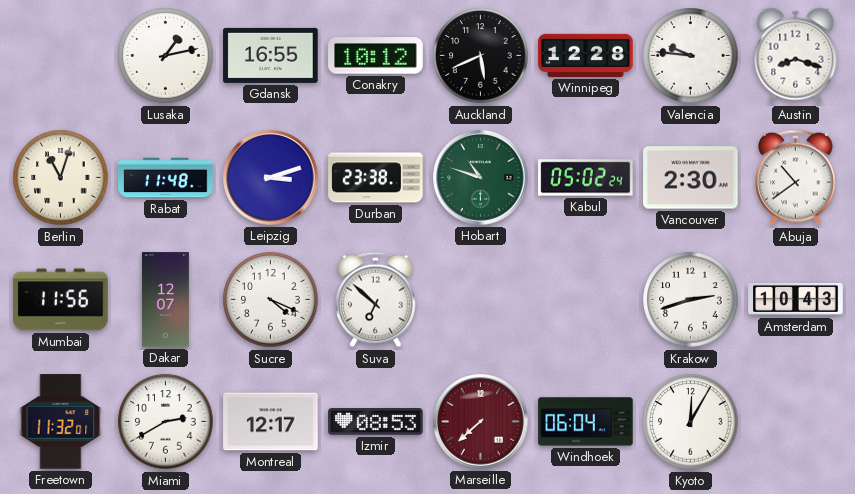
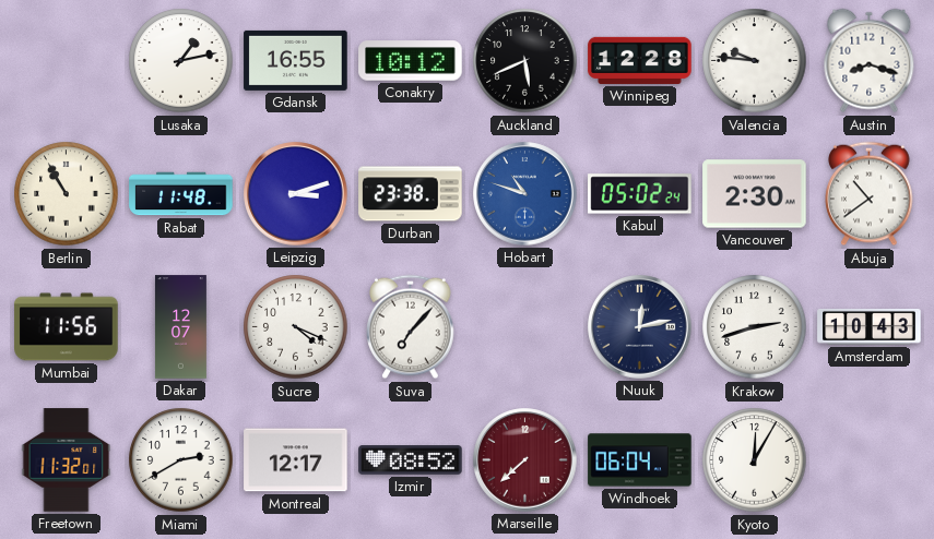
Berlin: 11:03 -> 10:55
Hobart dial: green -> blue
Suva: 6:52 -> 7:07
Nuuk: none -> 12:13
Izmir: 08:53 -> 08:52
